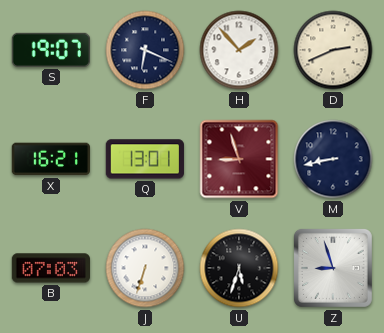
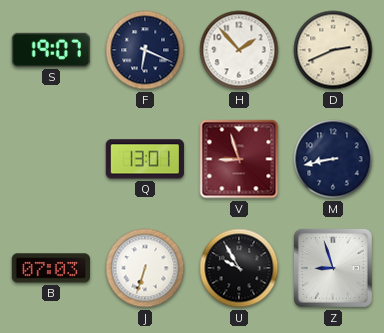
X: 16:21 -> none
U: 5:33 -> 9:55
